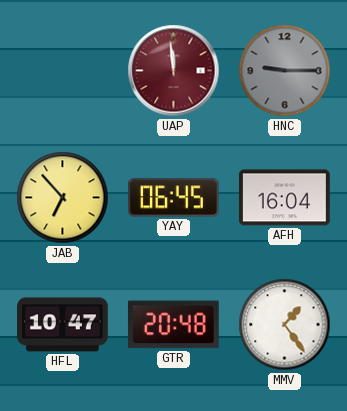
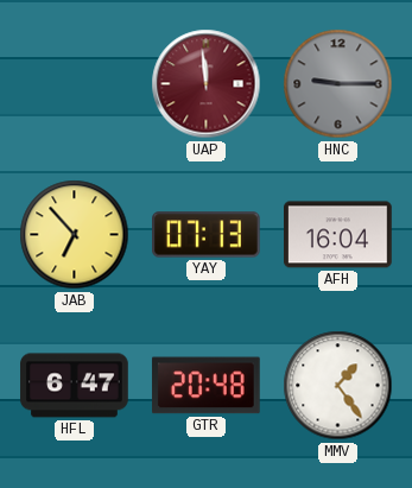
YAY: 06:45 -> 07:13
HFL: 10:47 -> 6:47
